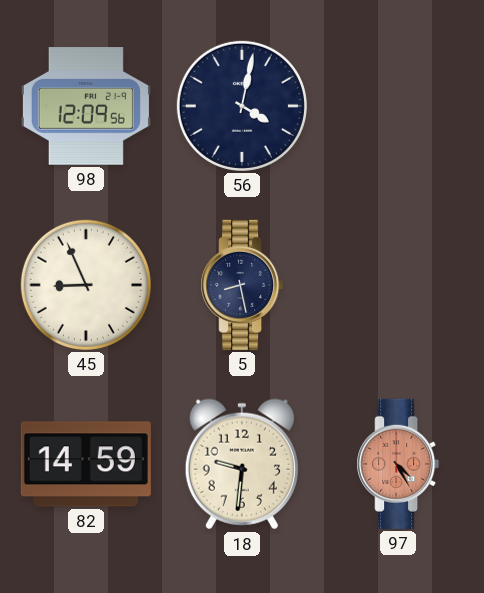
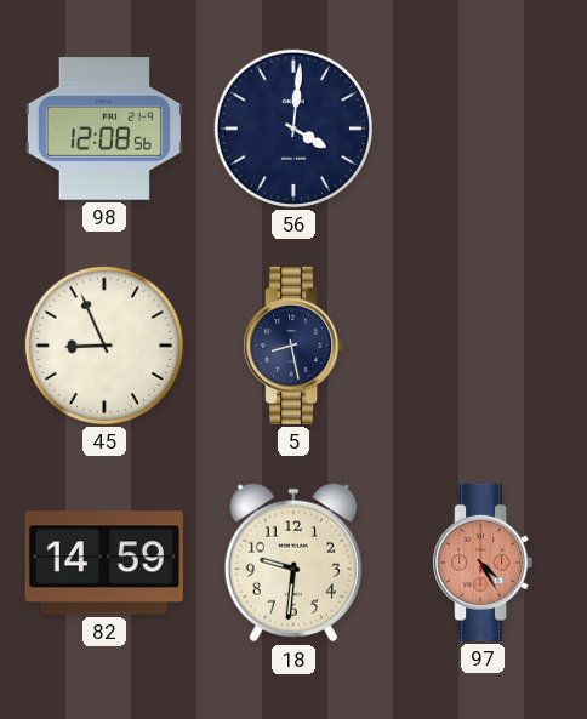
98: 12:09 -> 12:08
56: 4:02 -> 4:01
